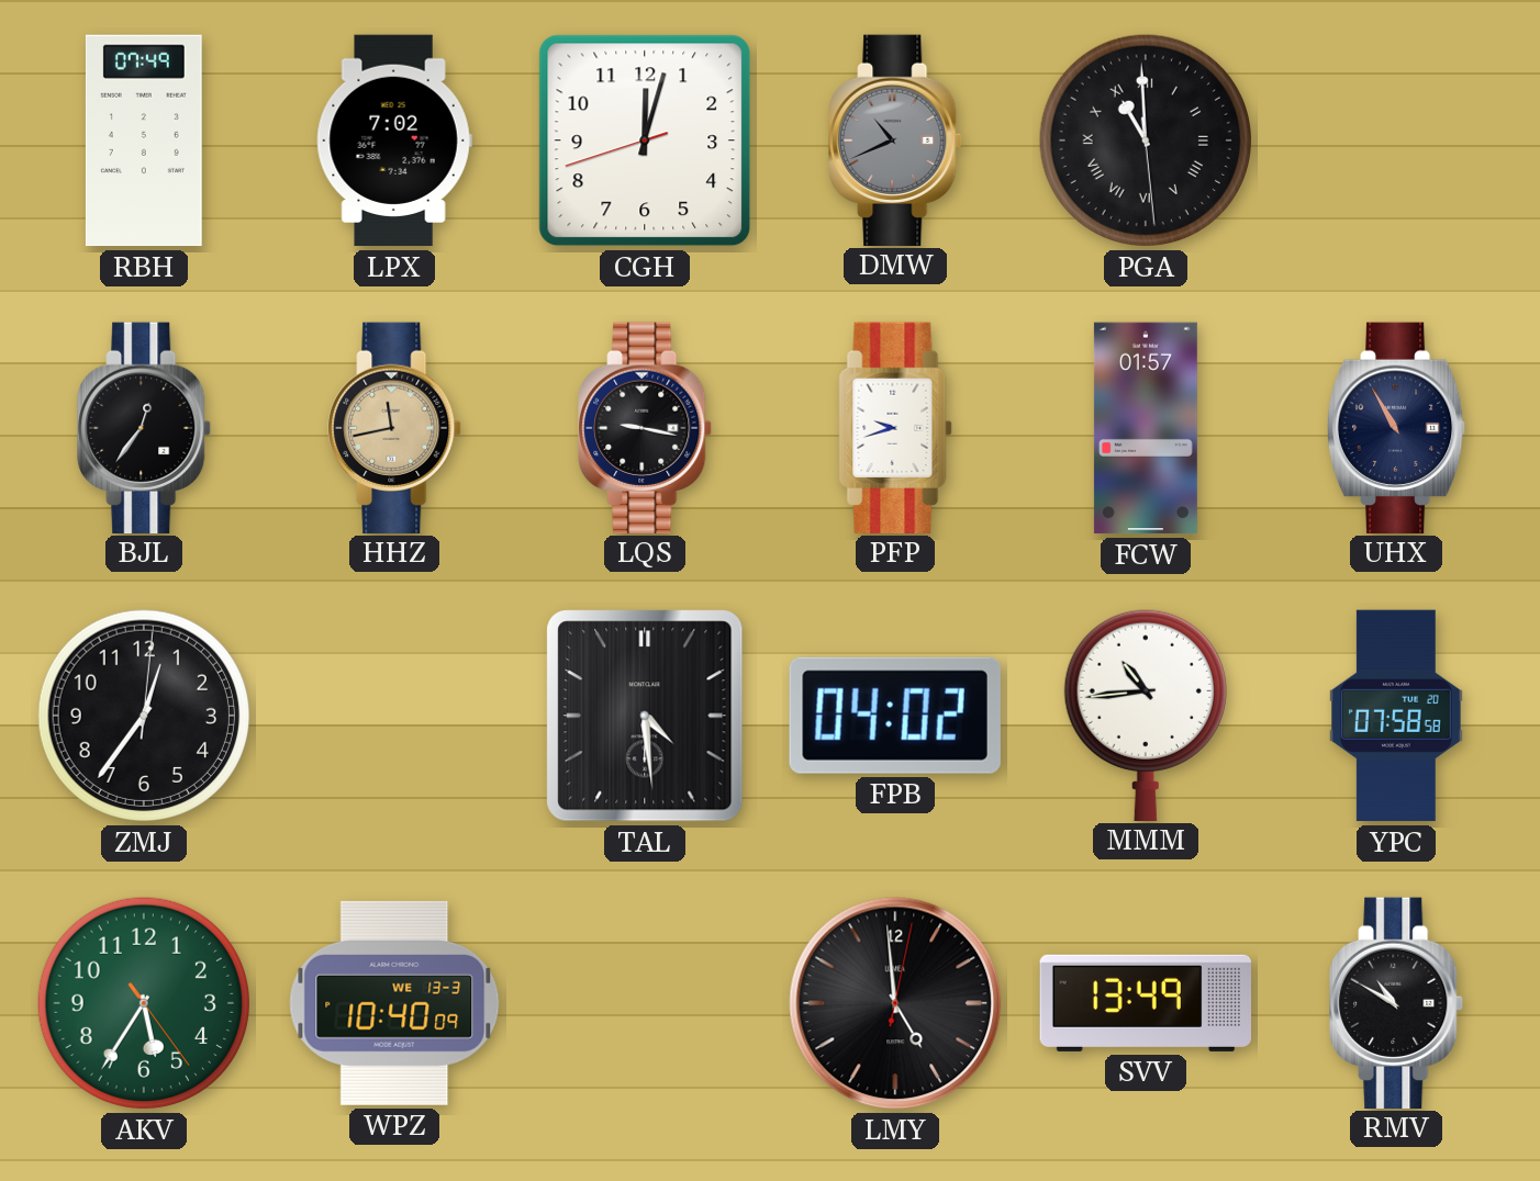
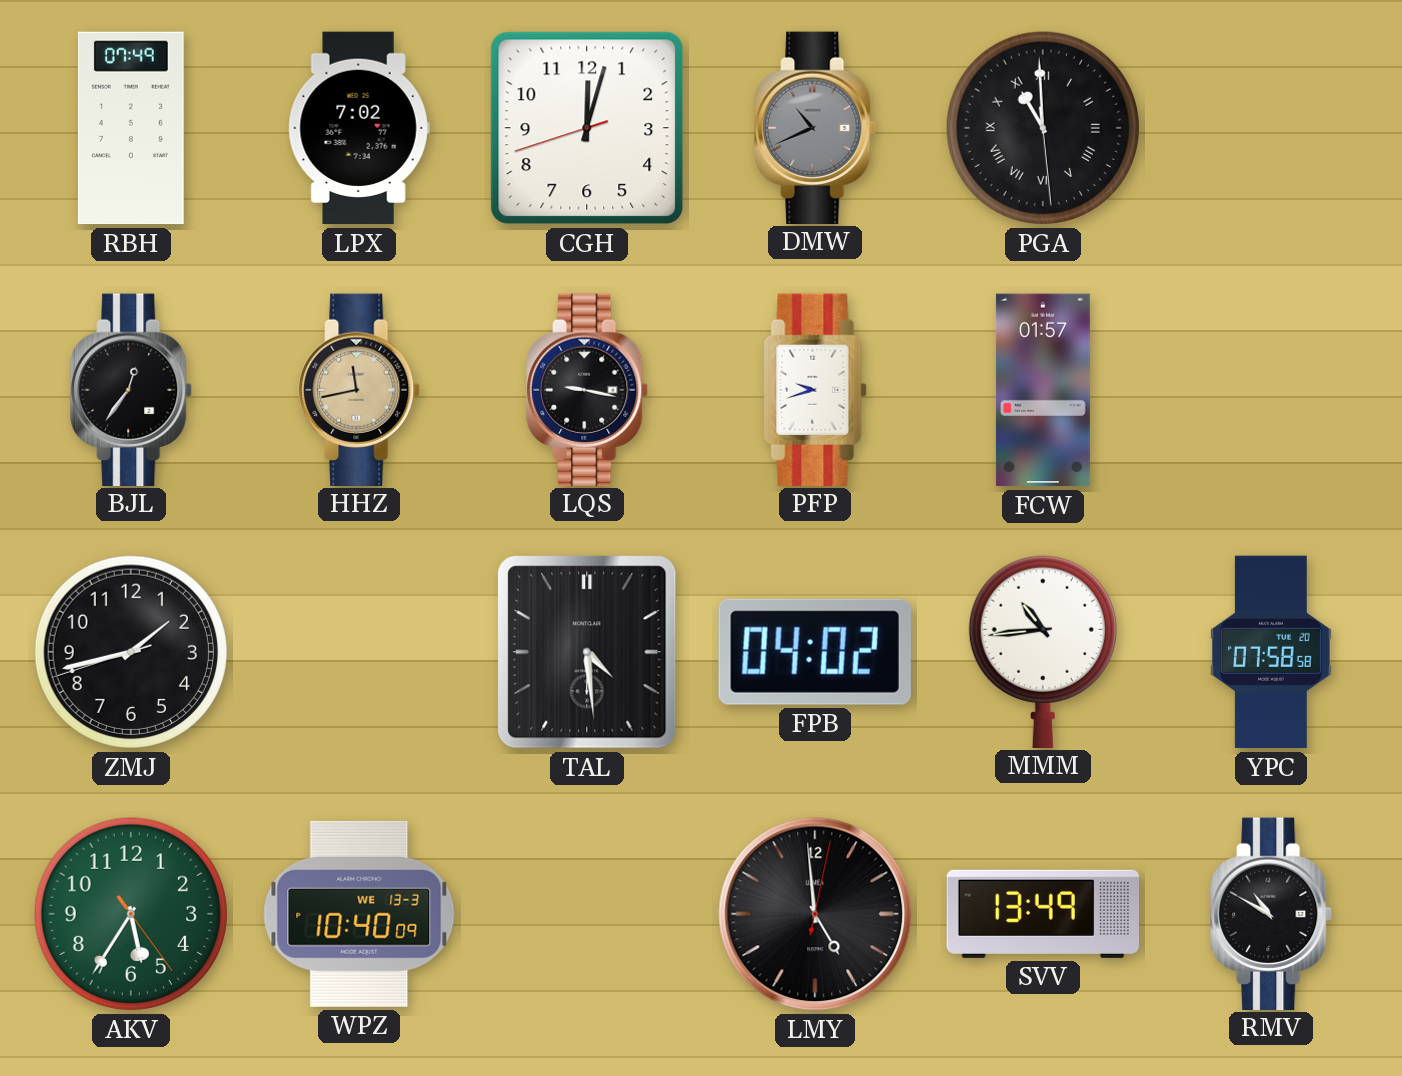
UHX: 10:55 -> none
ZMJ: 12:36 -> 1:42
